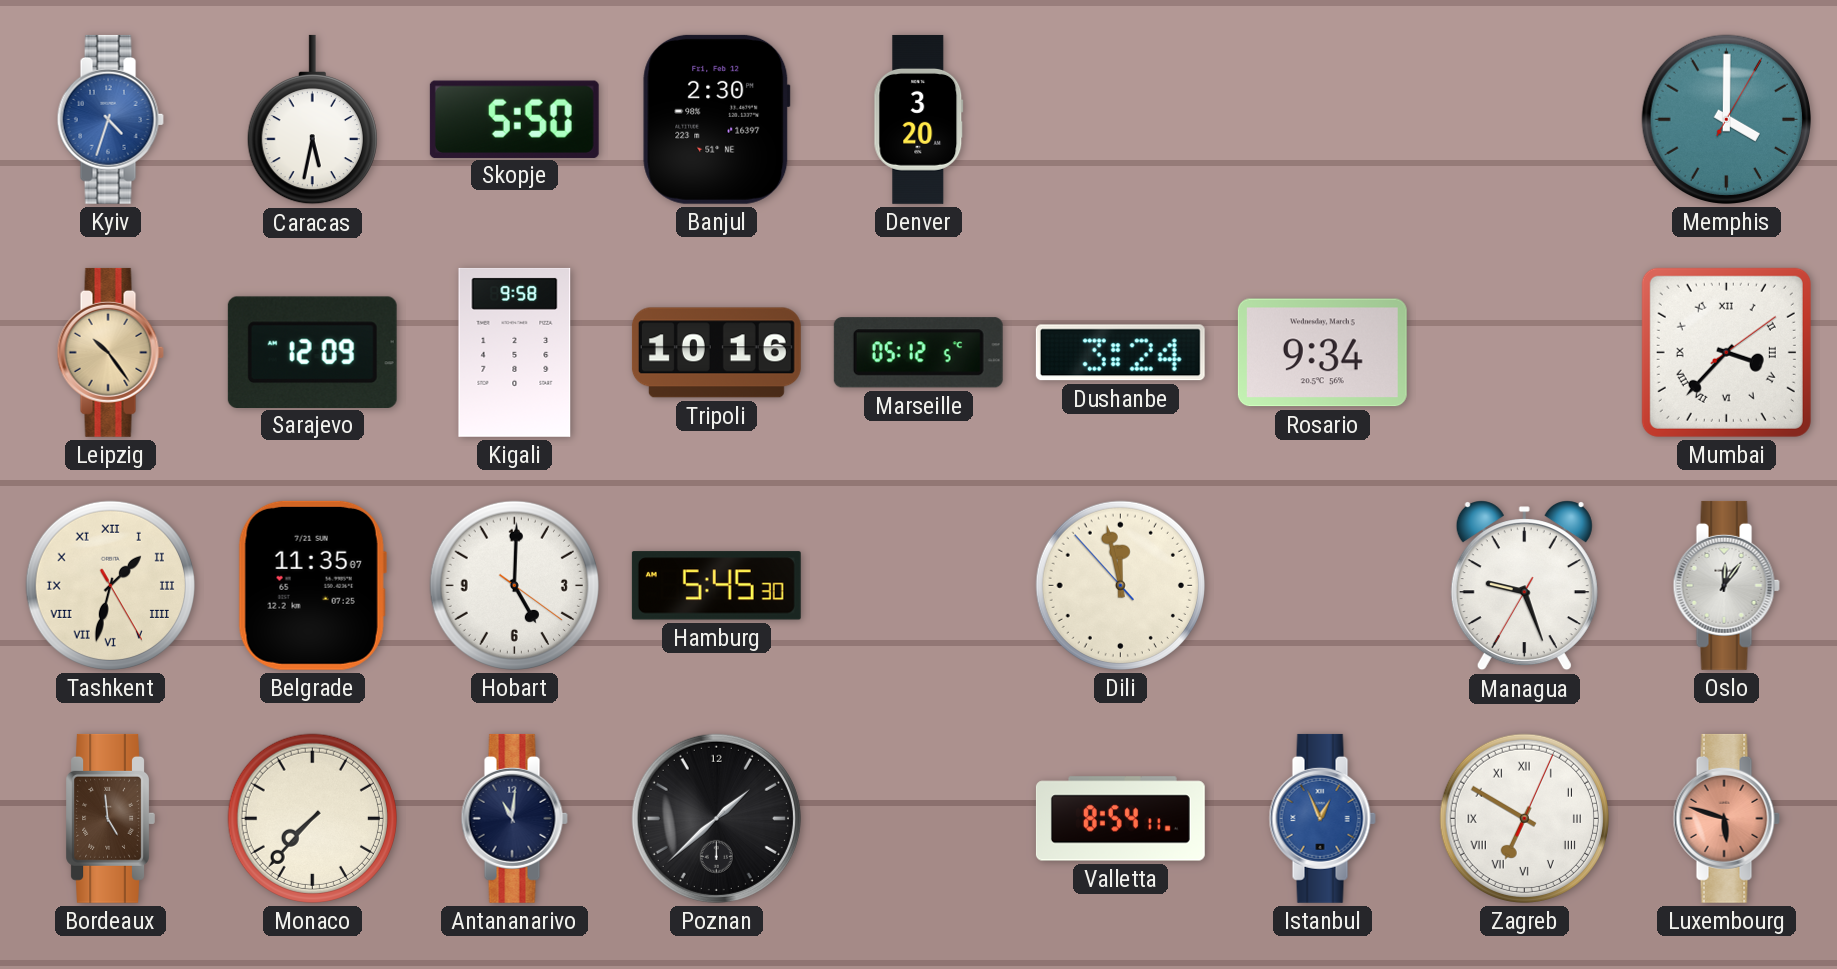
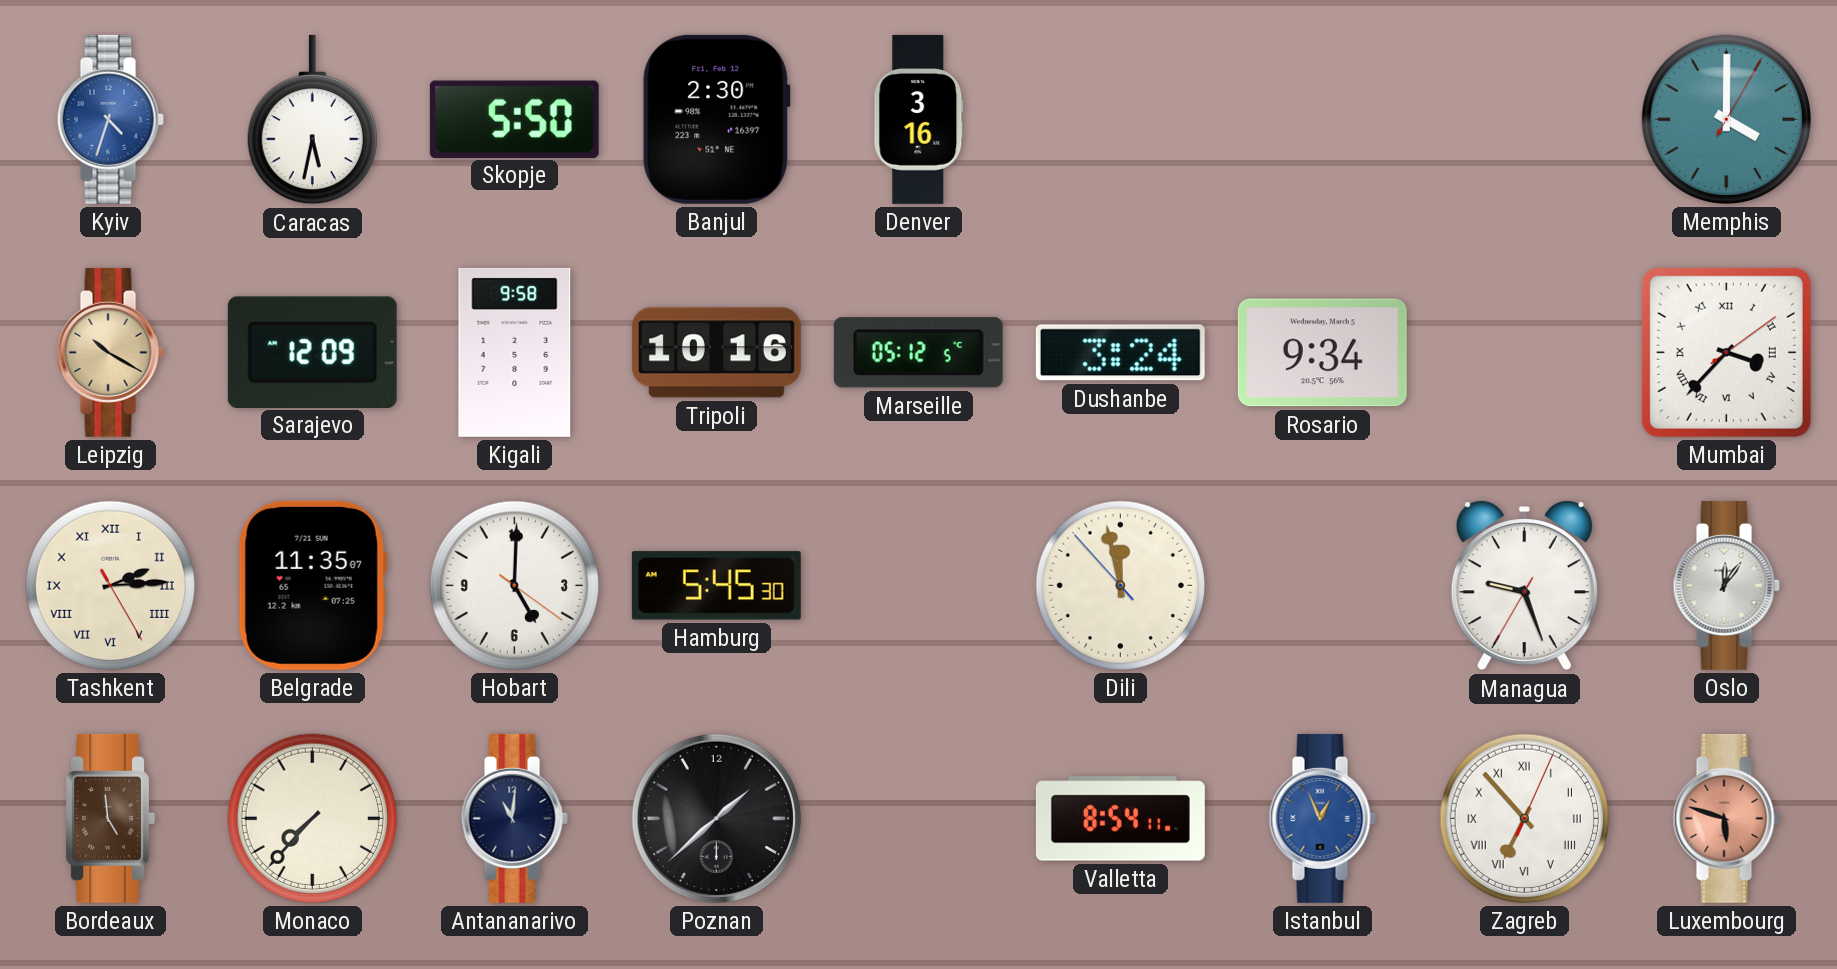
Denver: 3:20 -> 3:16
Leipzig: 10:24 -> 10:20
Tashkent: 1:32 -> 2:14
Zagreb: 6:50 -> 6:53
